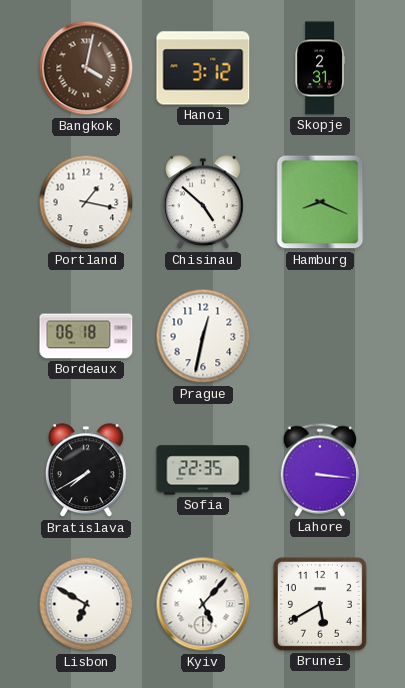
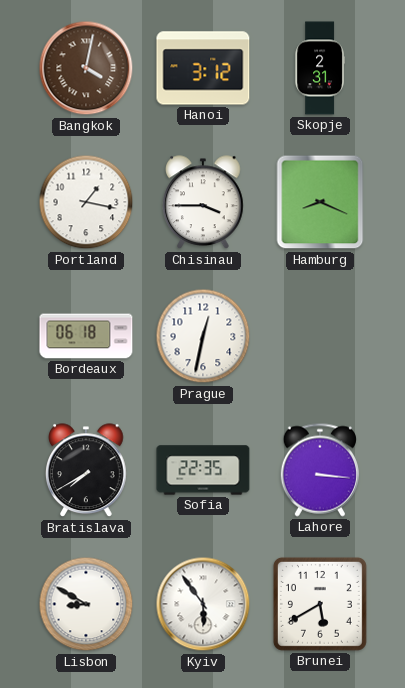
Chisinau: 4:52 -> 3:45
Lisbon: 6:50 -> 8:50
Kyiv: 5:07 -> 5:54
